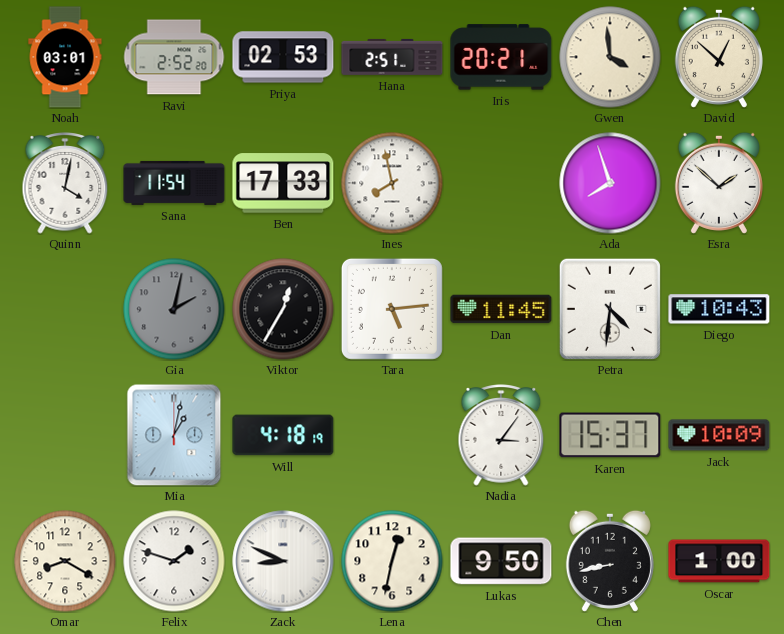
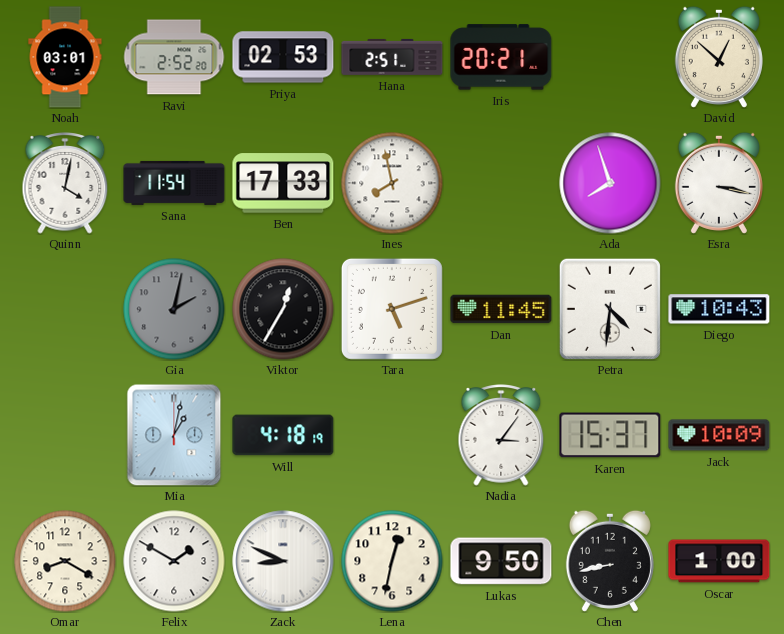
Gwen: 3:59 -> none
Esra: 1:52 -> 3:17
Tara: 5:14 -> 5:12
Felix: 1:48 -> 1:50
